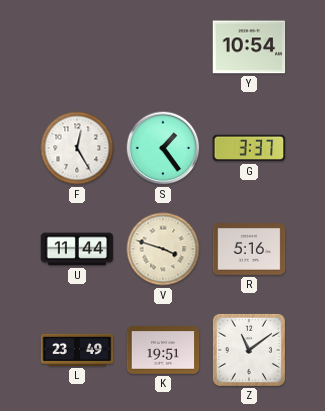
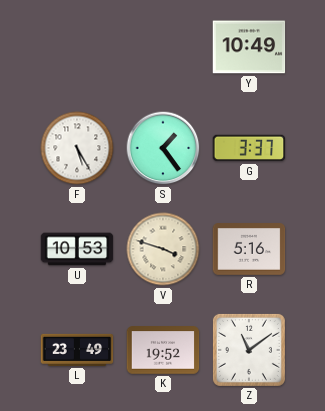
Y: 10:54 -> 10:49
F: 12:25 -> 5:25
U: 11:44 -> 10:53
K: 19:51 -> 19:52
